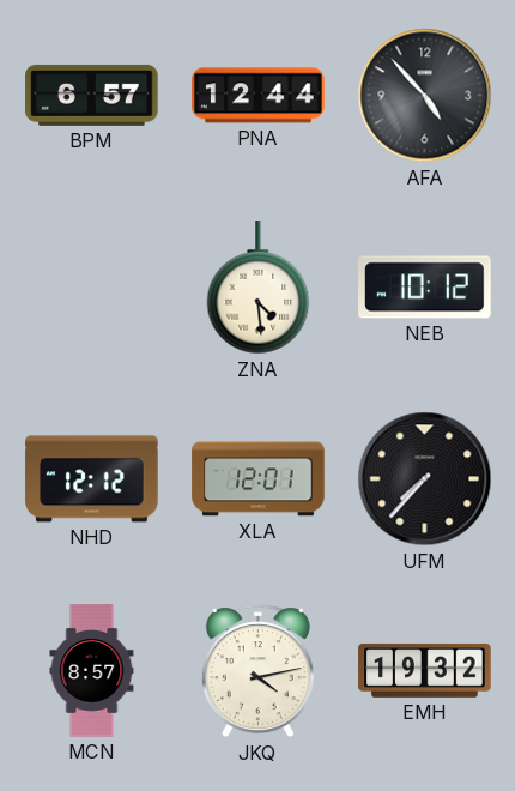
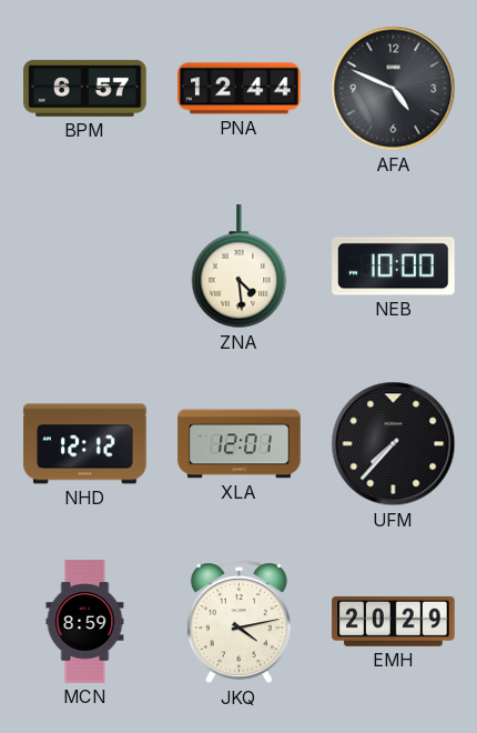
AFA: 4:53 -> 4:49
NEB: 10:12 -> 10:00
MCN: 8:57 -> 8:59
EMH: 19:32 -> 20:29
